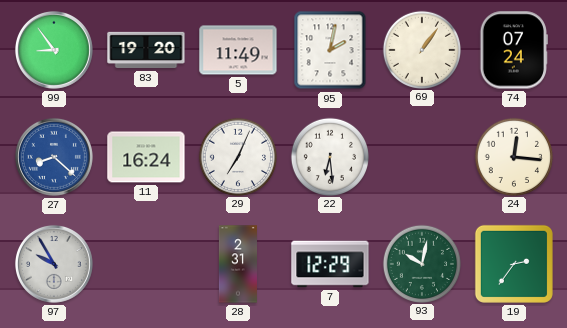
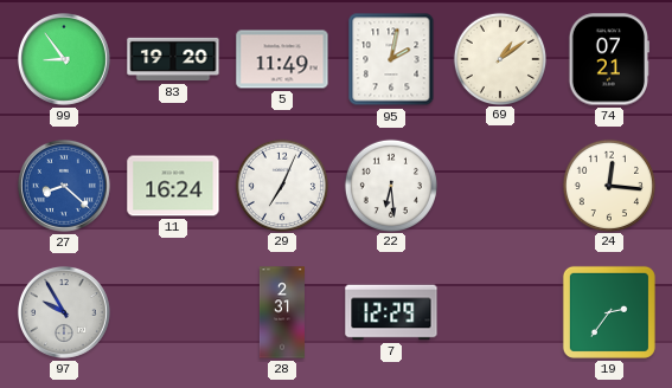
69: 1:06 -> 1:09
74: 07:24 -> 07:21
93: 10:02 -> none
